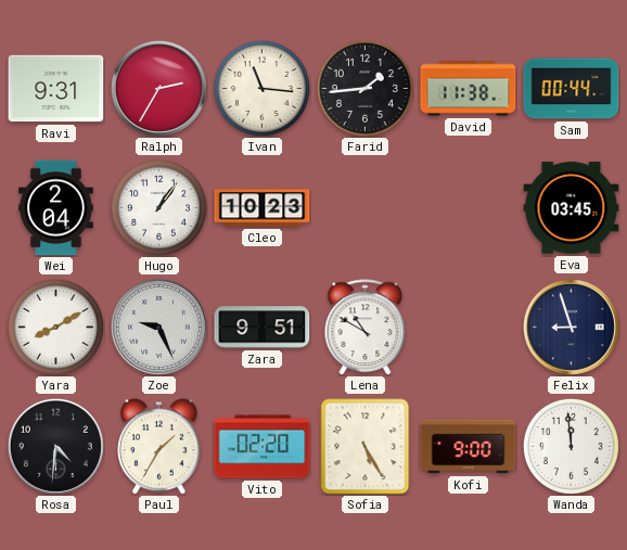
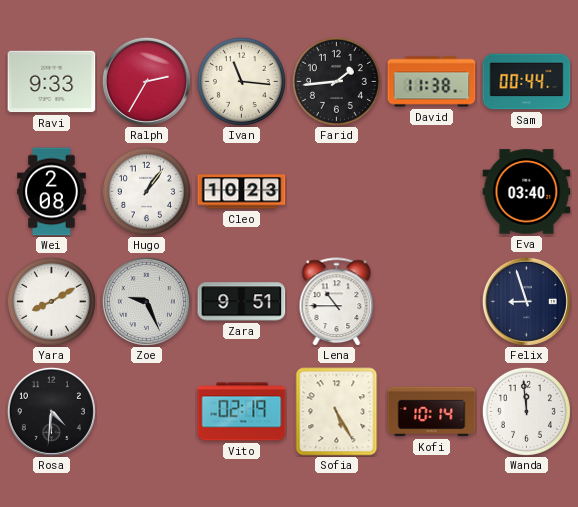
Ravi: 9:31 -> 9:33
Wei: 2:04 -> 2:08
Eva: 03:45 -> 03:40
Lena: 10:50 -> 10:45
Paul: 1:35 -> none
Vito: 02:20 -> 02:19
Kofi: 9:00 -> 10:14
